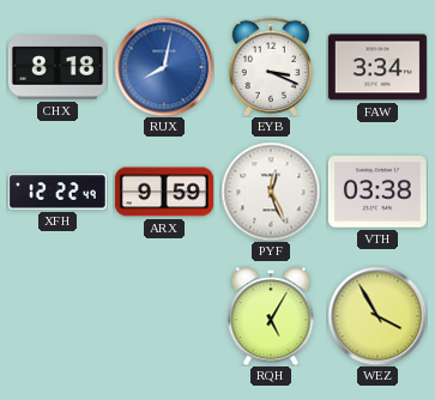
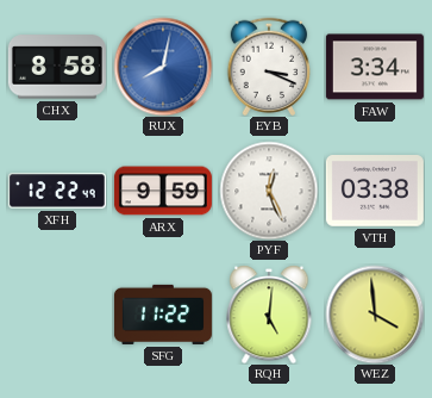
CHX: 8:18 -> 8:58
SFG: none -> 11:22
RQH: 5:05 -> 5:01
WEZ: 3:55 -> 3:59
